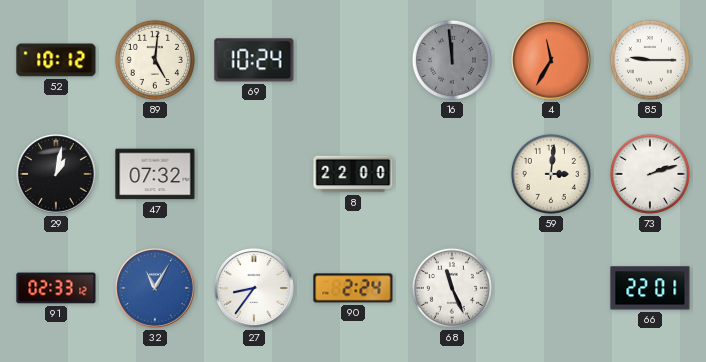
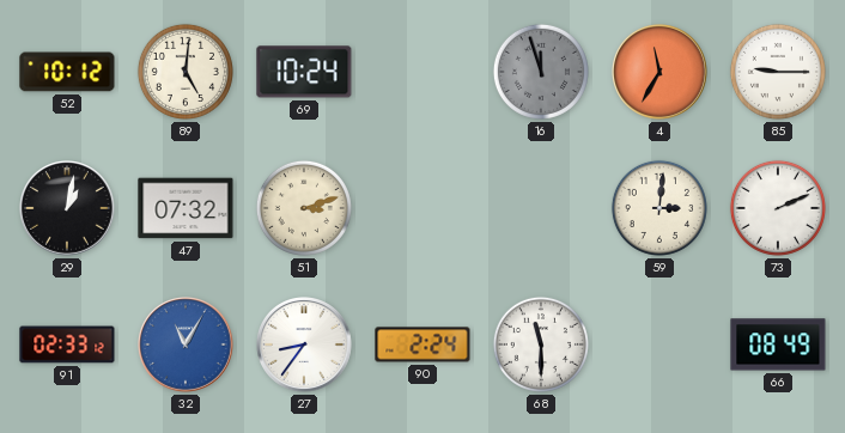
16: 11:59 -> 11:57
51: none -> 3:12
8: 22:00 -> none
73: 2:12 -> 2:11
68: 11:26 -> 11:30
66: 22:01 -> 08:49
